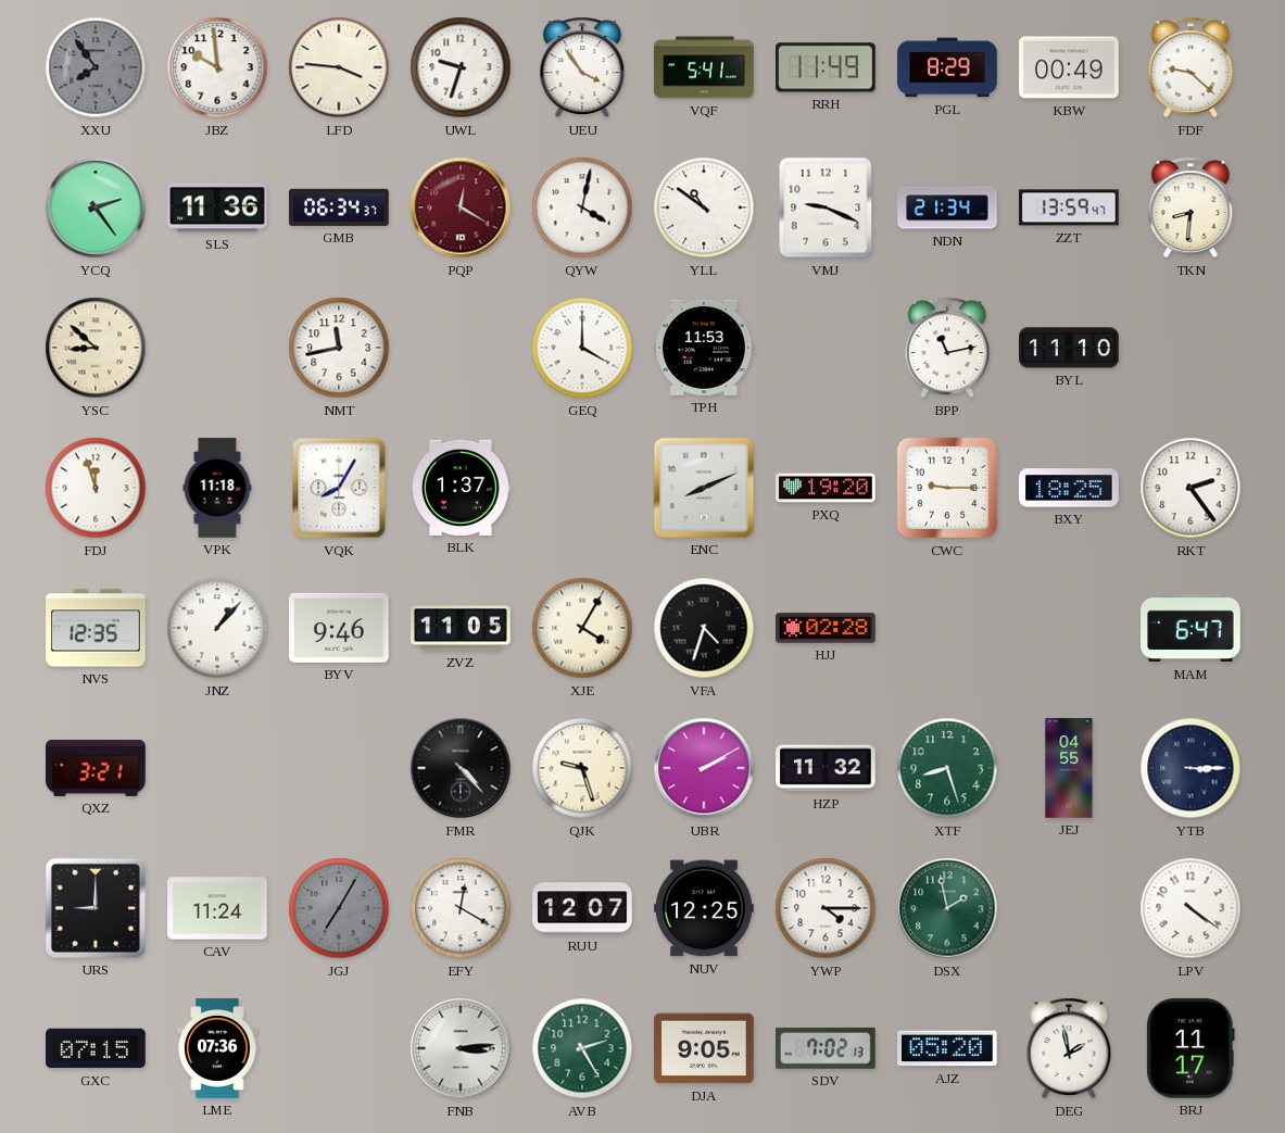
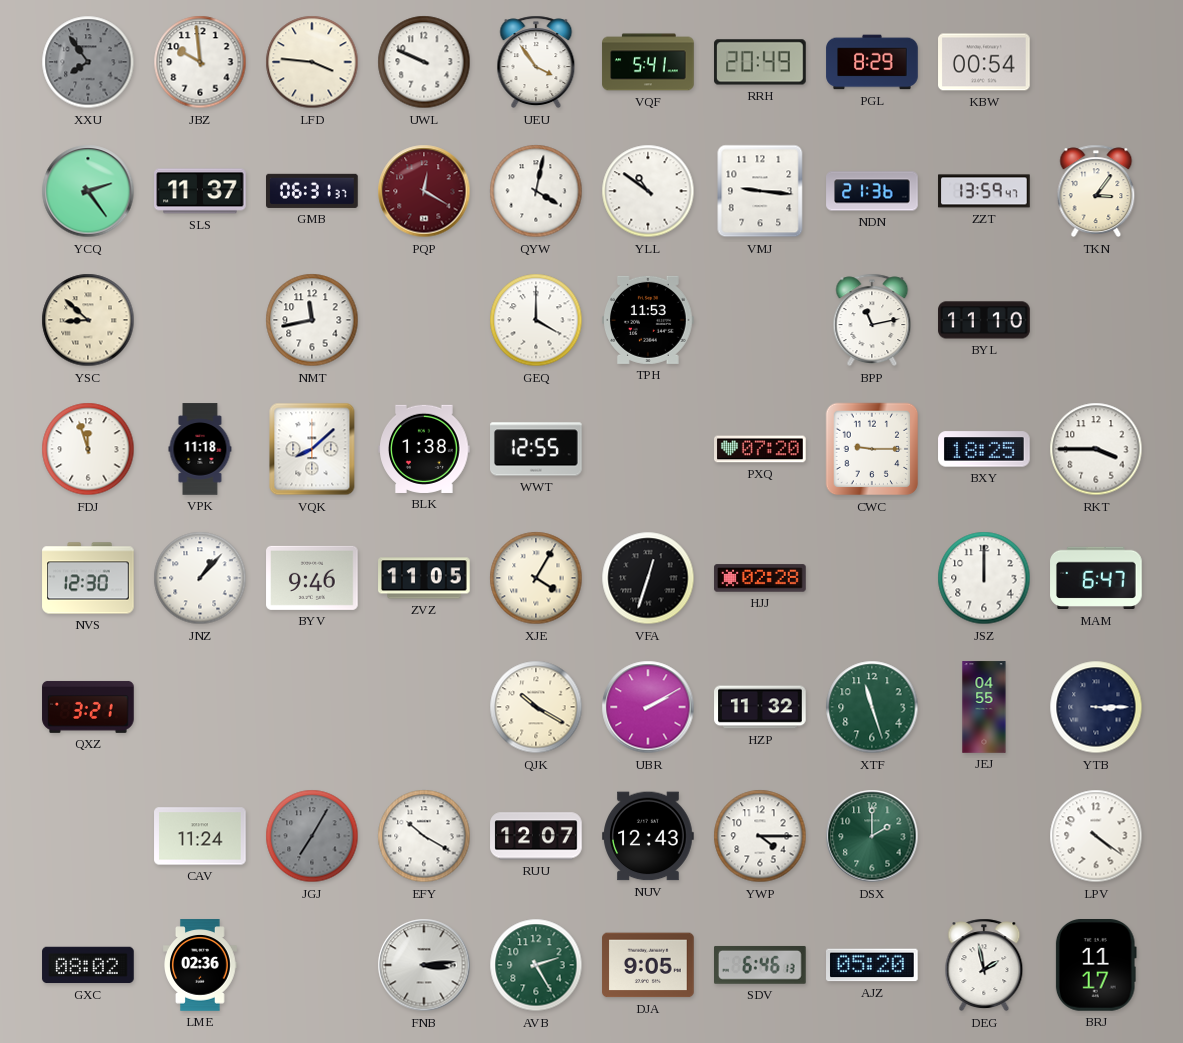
UWL: 9:33 -> 9:49
RRH: 11:49 -> 20:49
KBW: 00:49 -> 00:54
FDF: 9:22 -> none
SLS: 11:36 -> 11:37
GMB: 06:34 -> 06:31
VMJ: 9:19 -> 9:16
NDN: 21:34 -> 21:36
TKN: 8:31 -> 3:06
VQK: 8:05 -> 8:08
BLK: 1:37 -> 1:38
WWT: none -> 12:55
ENC: 8:11 -> none
PXQ: 19:20 -> 07:20
RKT: 2:24 -> 3:45
NVS: 12:35 -> 12:30
VFA: 4:33 -> 12:33
JSZ: none -> 12:00
FMR: 4:23 -> none
QJK: 9:27 -> 10:20
XTF: 8:27 -> 11:27
URS: 9:00 -> none
EFY: 12:20 -> 10:20
NUV: 12:25 -> 12:43
DSX: 1:58 -> 2:00
GXC: 07:15 -> 08:02
LME: 07:36 -> 02:36
SDV: 7:02 -> 6:46
